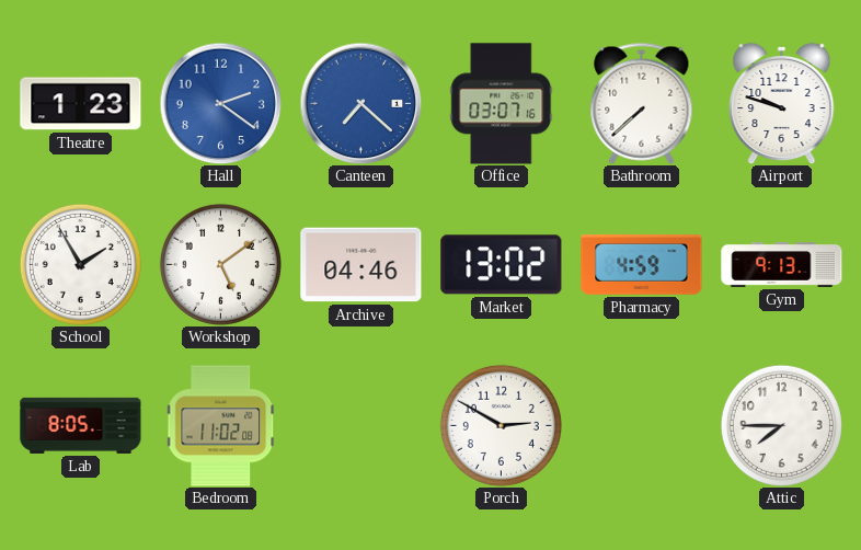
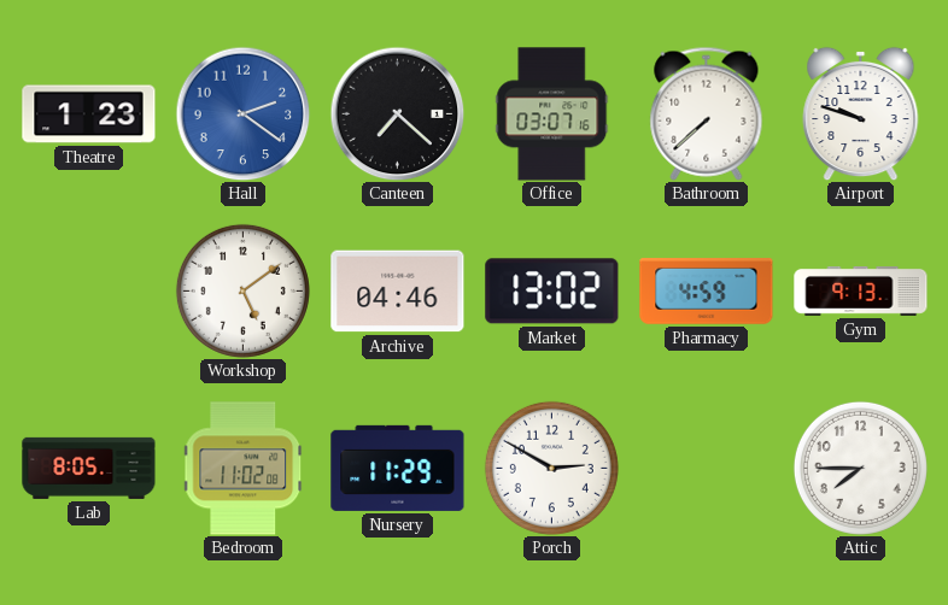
Canteen dial: blue -> black
School: 1:55 -> none
Nursery: none -> 11:29
